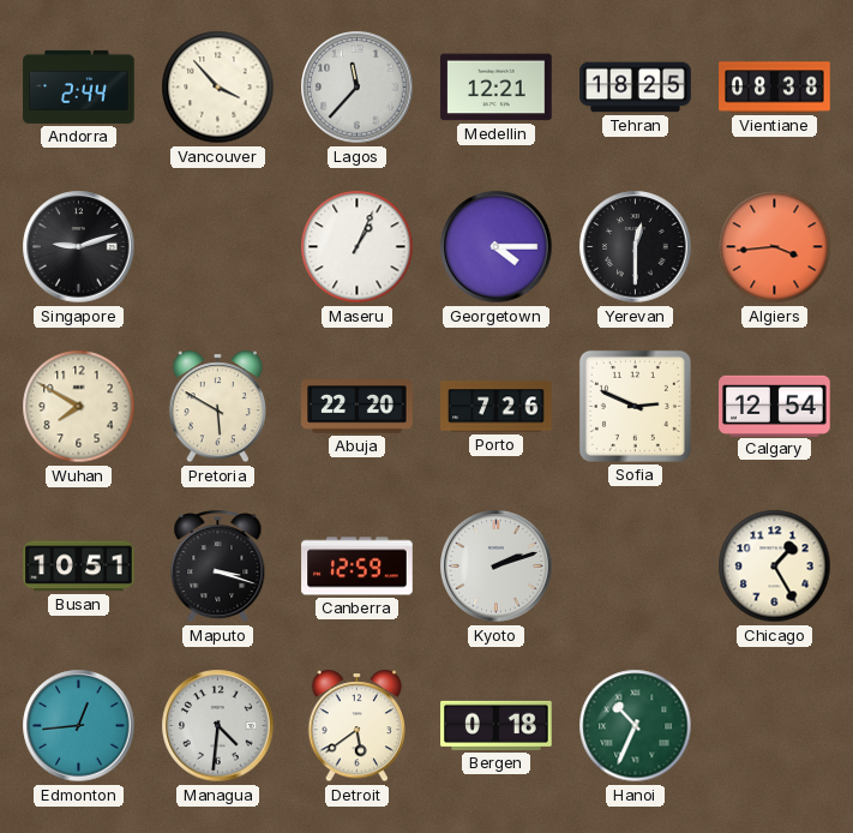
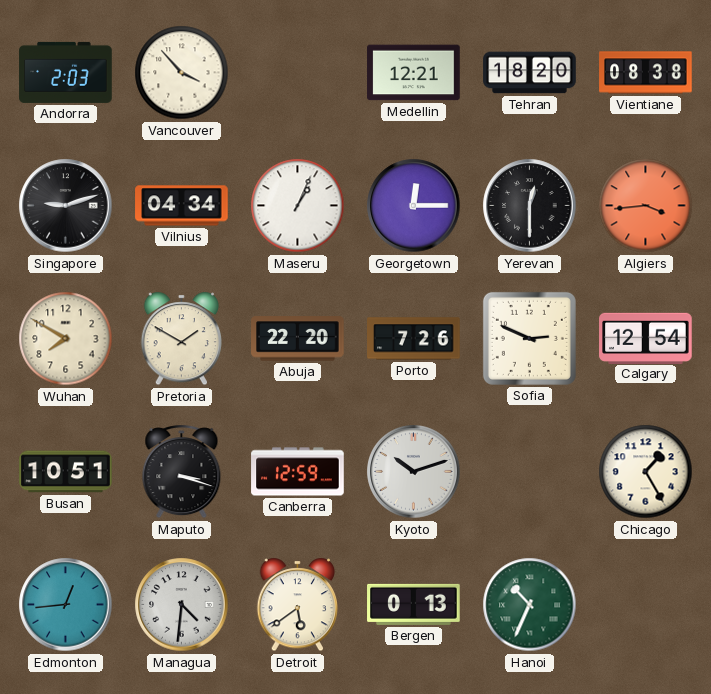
Andorra: 2:44 -> 2:03
Lagos: 11:37 -> none
Tehran: 18:25 -> 18:20
Vilnius: none -> 04:34
Georgetown: 4:15 -> 12:15
Pretoria: 5:50 -> 1:50
Kyoto: 2:12 -> 10:12
Bergen: 0:18 -> 0:13
